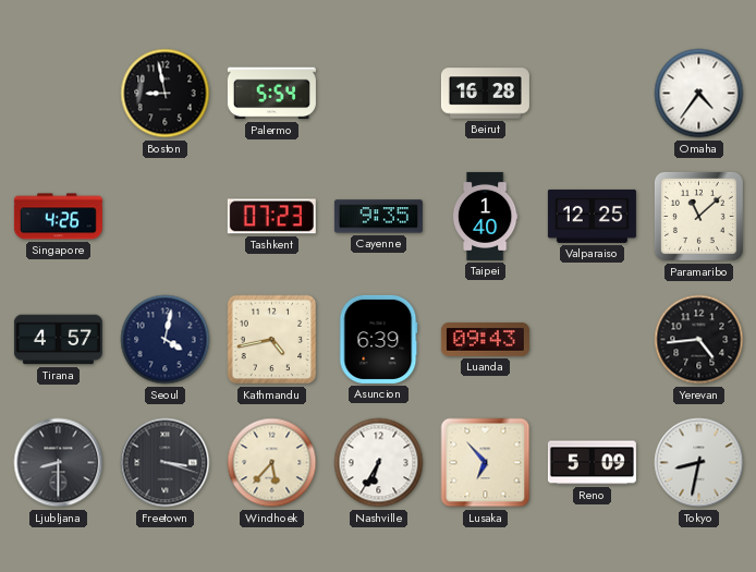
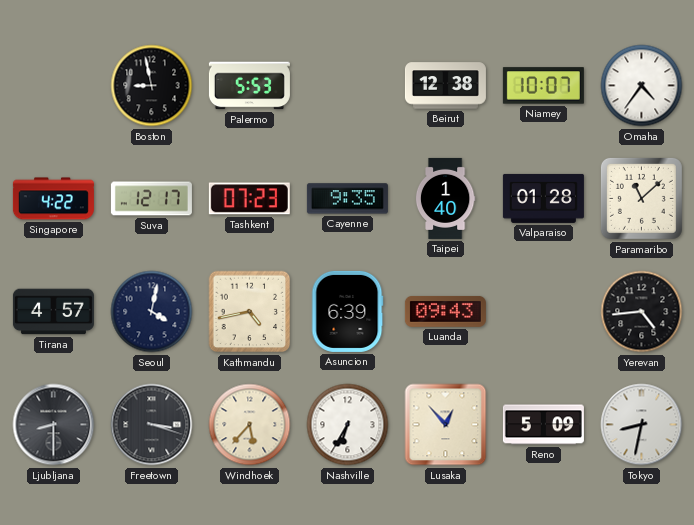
Palermo: 5:54 -> 5:53
Beirut: 16:28 -> 12:38
Niamey: none -> 10:07
Singapore: 4:26 -> 4:22
Suva: none -> 12:17
Valparaiso: 12:25 -> 01:28
Lusaka: 6:53 -> 12:53
